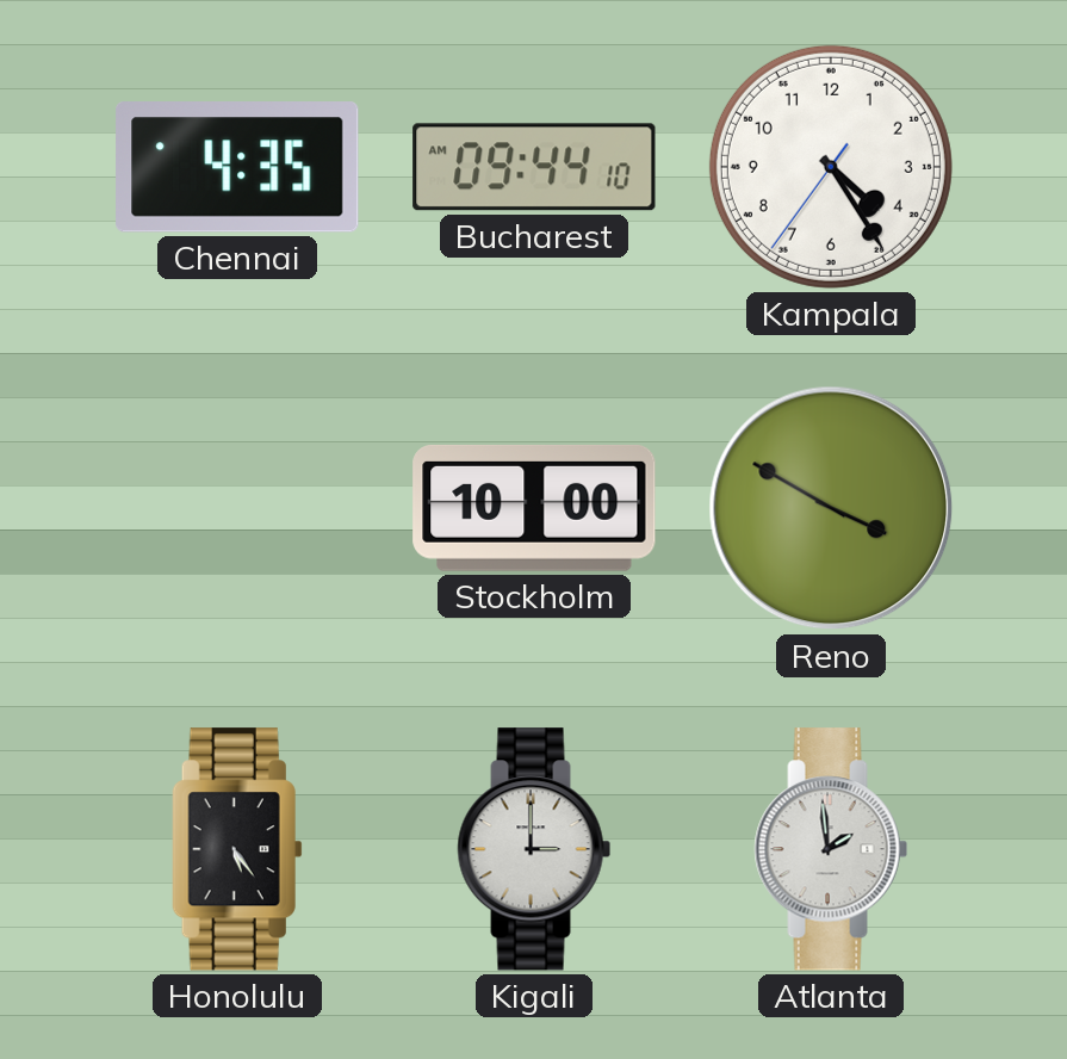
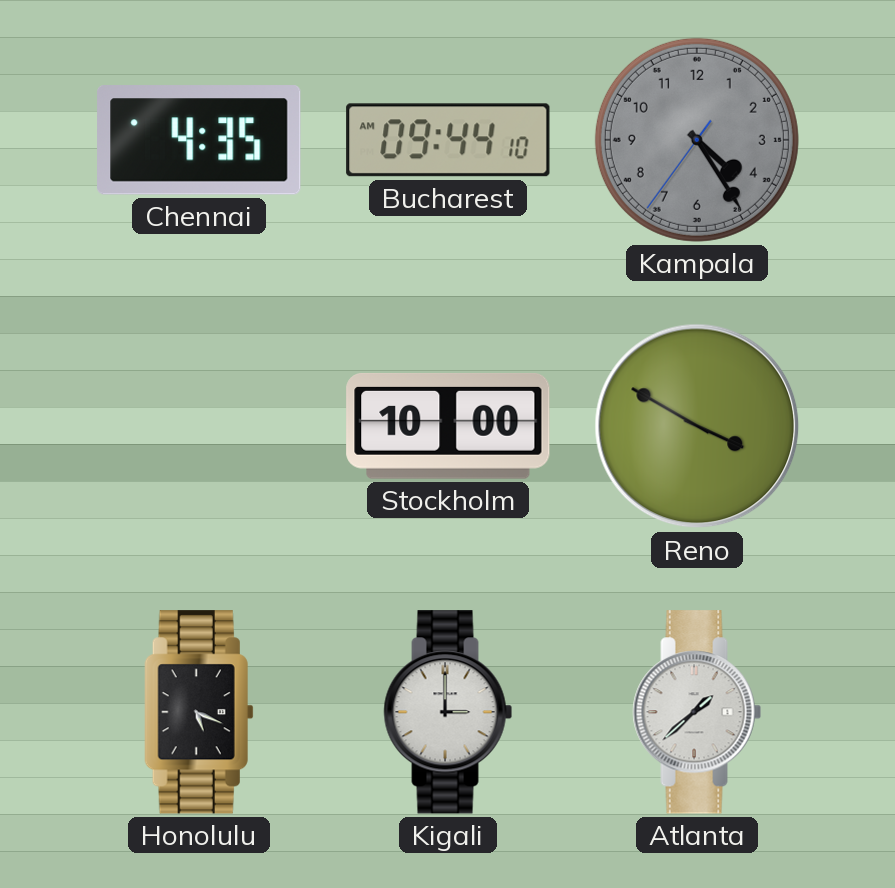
Kampala dial: white -> grey
Honolulu: 5:24 -> 5:19
Atlanta: 1:59 -> 1:38
